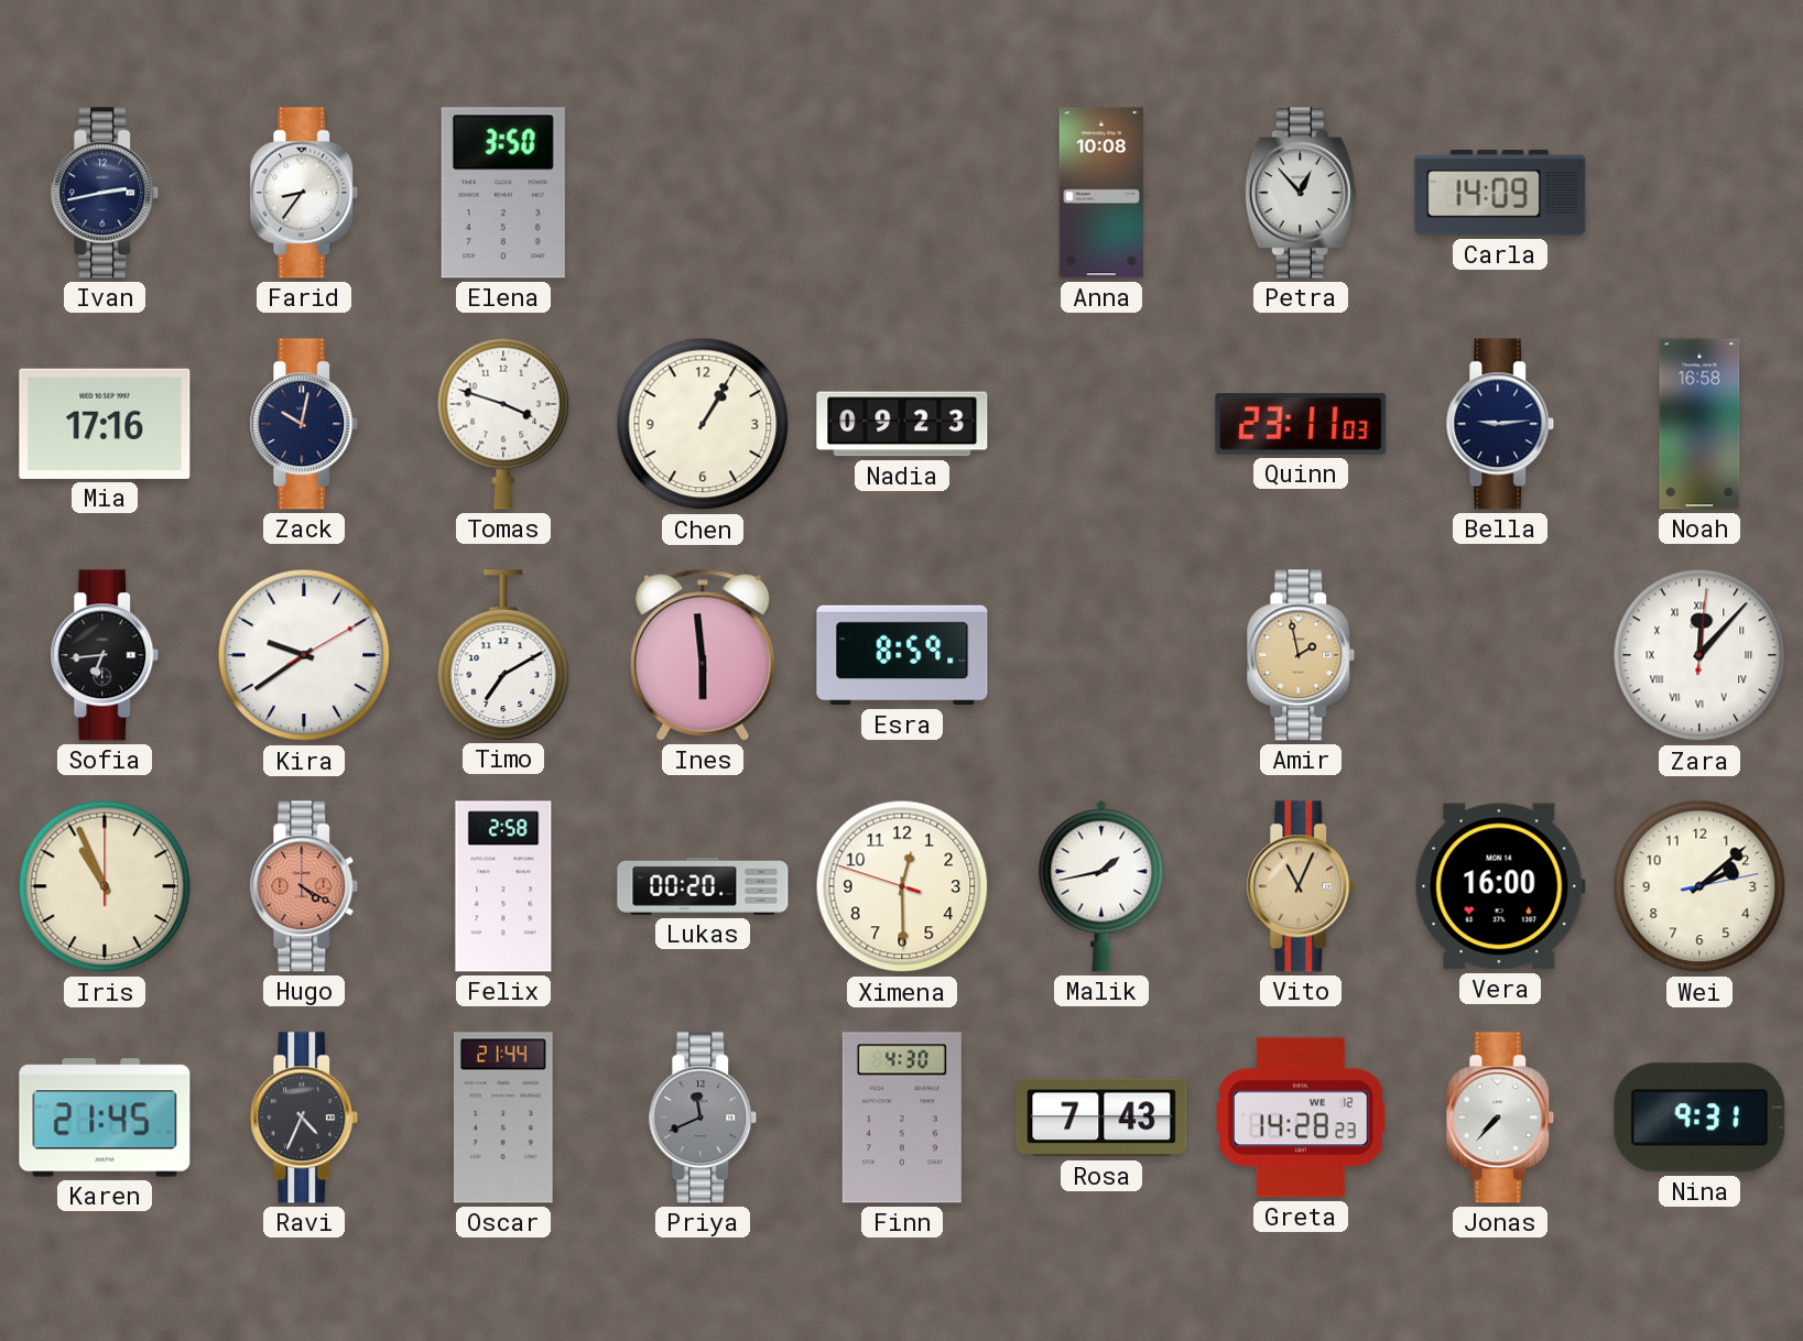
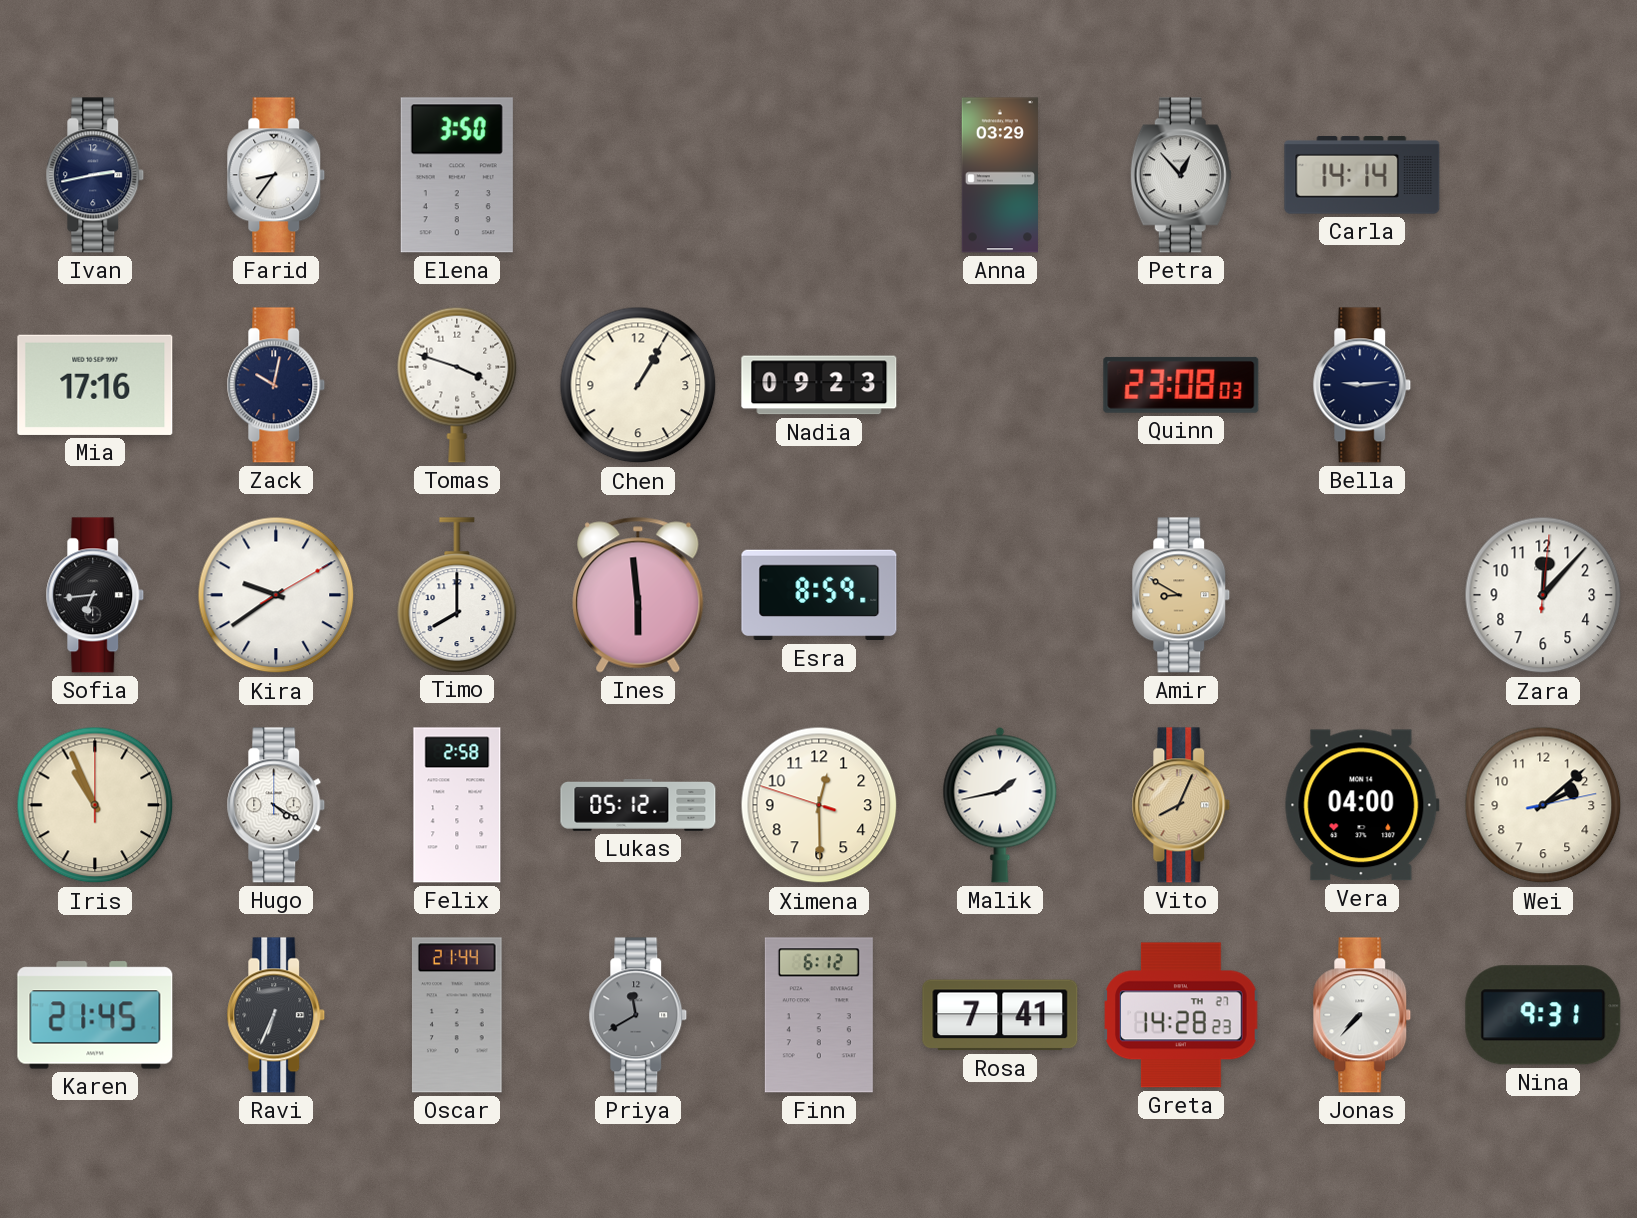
Anna: 10:08 -> 03:29
Carla: 14:09 -> 14:14
Quinn: 23:11 -> 23:08
Noah: 16:58 -> none
Timo: 7:10 -> 8:00
Amir: 1:58 -> 8:50
Zara numerals: Roman -> Arabic
Hugo dial: salmon -> white
Lukas: 00:20 -> 05:12
Vito: 11:04 -> 8:04
Vera: 16:00 -> 04:00
Ravi: 4:34 -> 6:34
Priya: 11:41 -> 11:40
Finn: 4:30 -> 6:12
Rosa: 7:43 -> 7:41
Greta date: WE 12 -> TH 27
